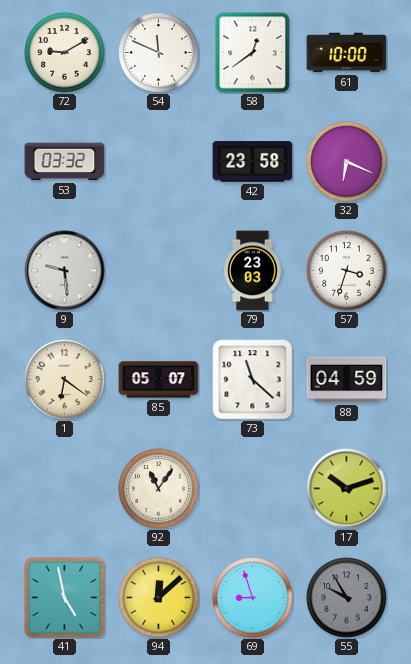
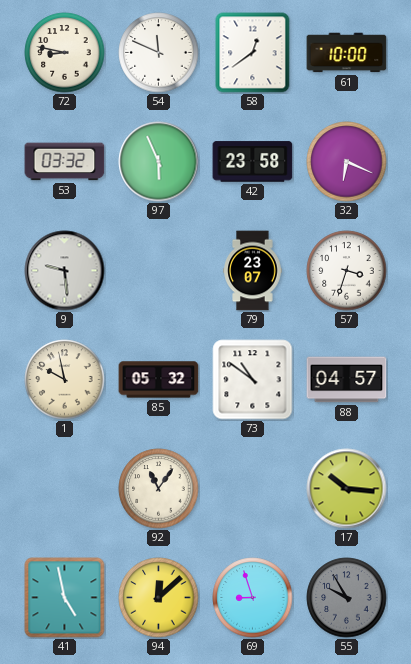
72: 9:10 -> 8:47
97: none -> 5:56
79: 23:03 -> 23:07
1: 6:21 -> 9:58
85: 05:07 -> 05:32
73: 11:22 -> 10:51
88: 04:59 -> 04:57
17: 10:12 -> 10:16
